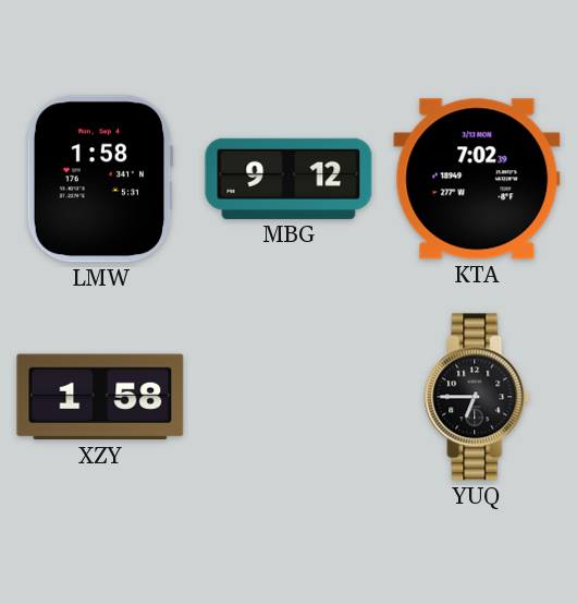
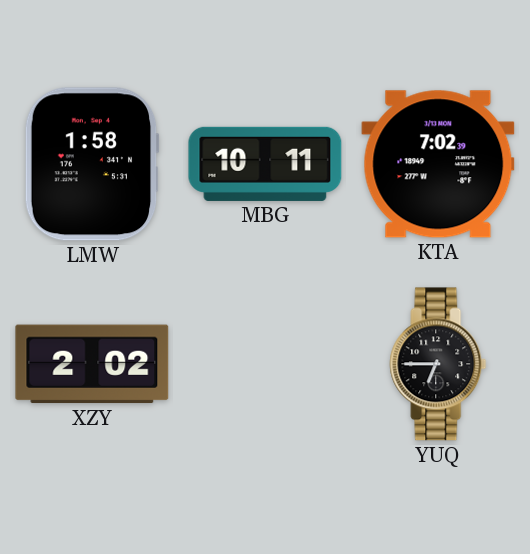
MBG: 9:12 -> 10:11
XZY: 1:58 -> 2:02
